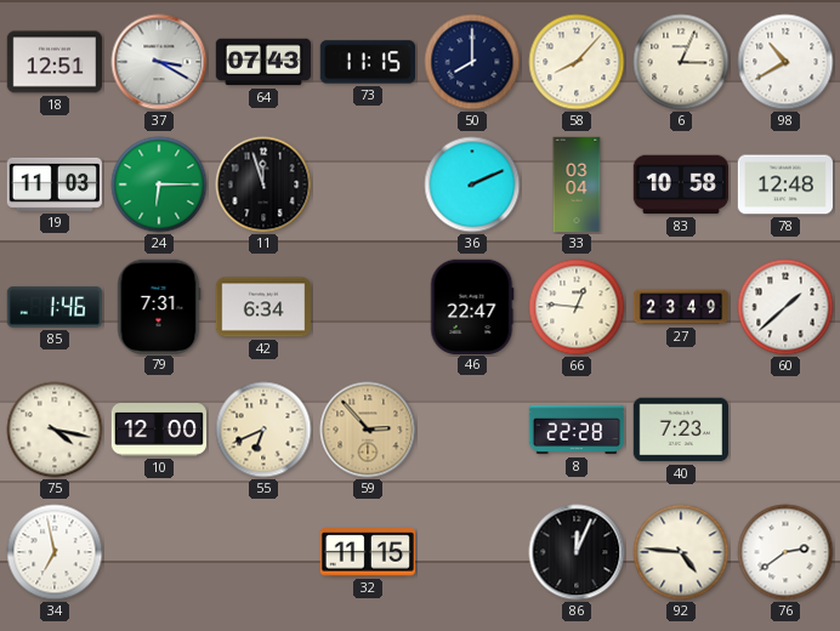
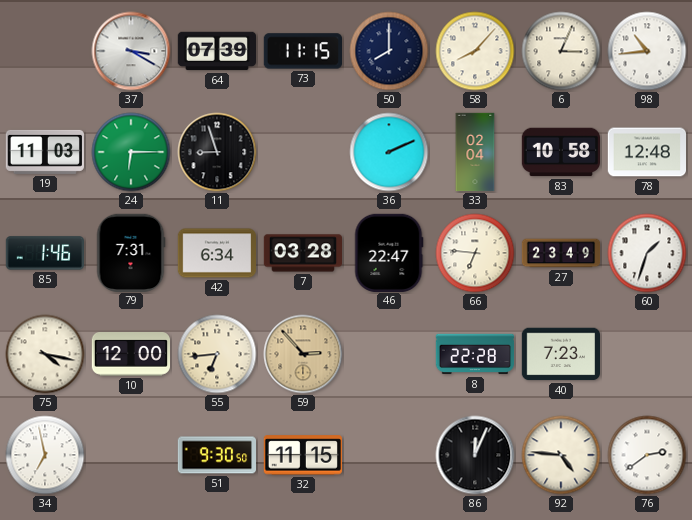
18: 12:51 -> none
64: 07:43 -> 07:39
98: 10:40 -> 10:44
11: 11:57 -> 8:57
33: 03:04 -> 02:04
7: none -> 03:28
66: 12:46 -> 6:46
60: 1:38 -> 1:33
55: 6:41 -> 6:44
51: none -> 9:30
